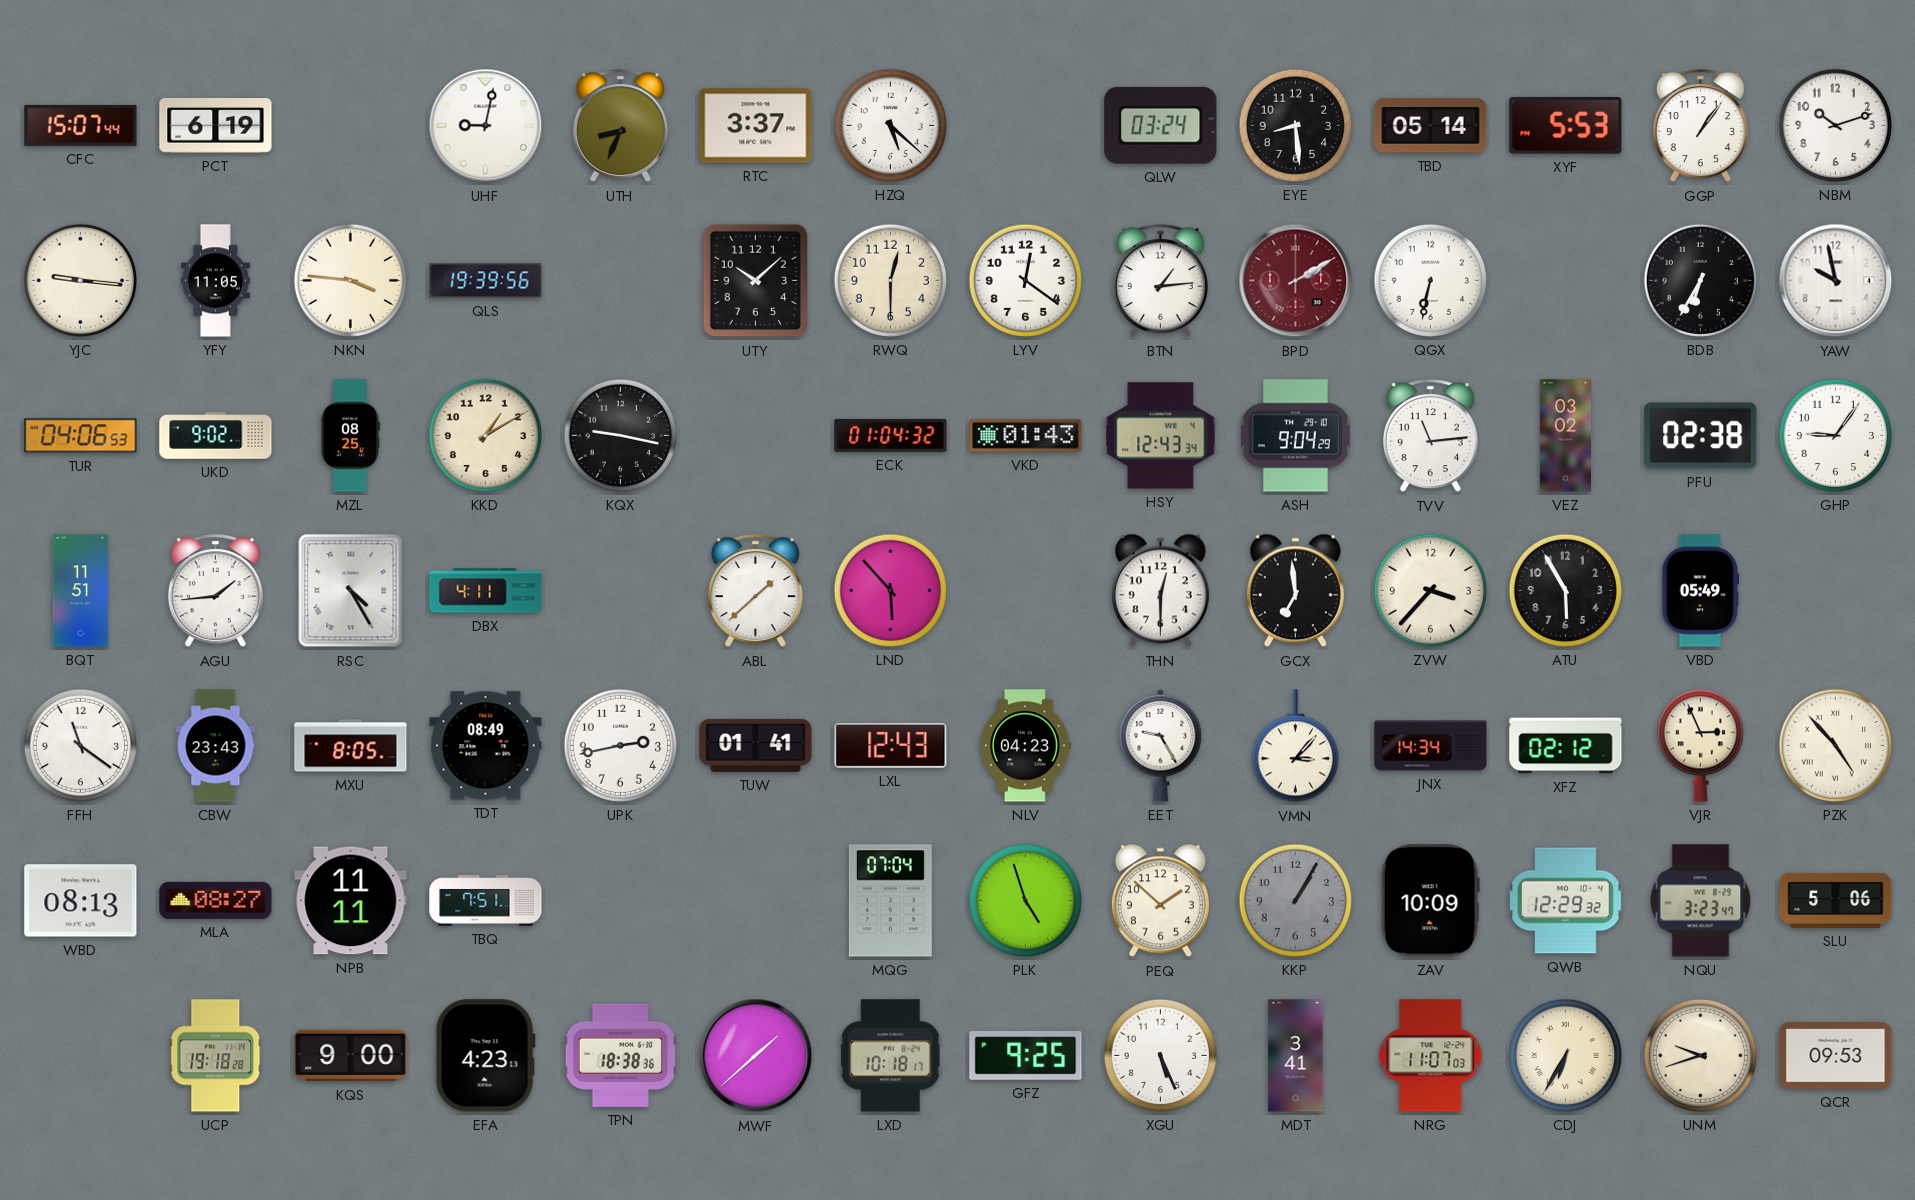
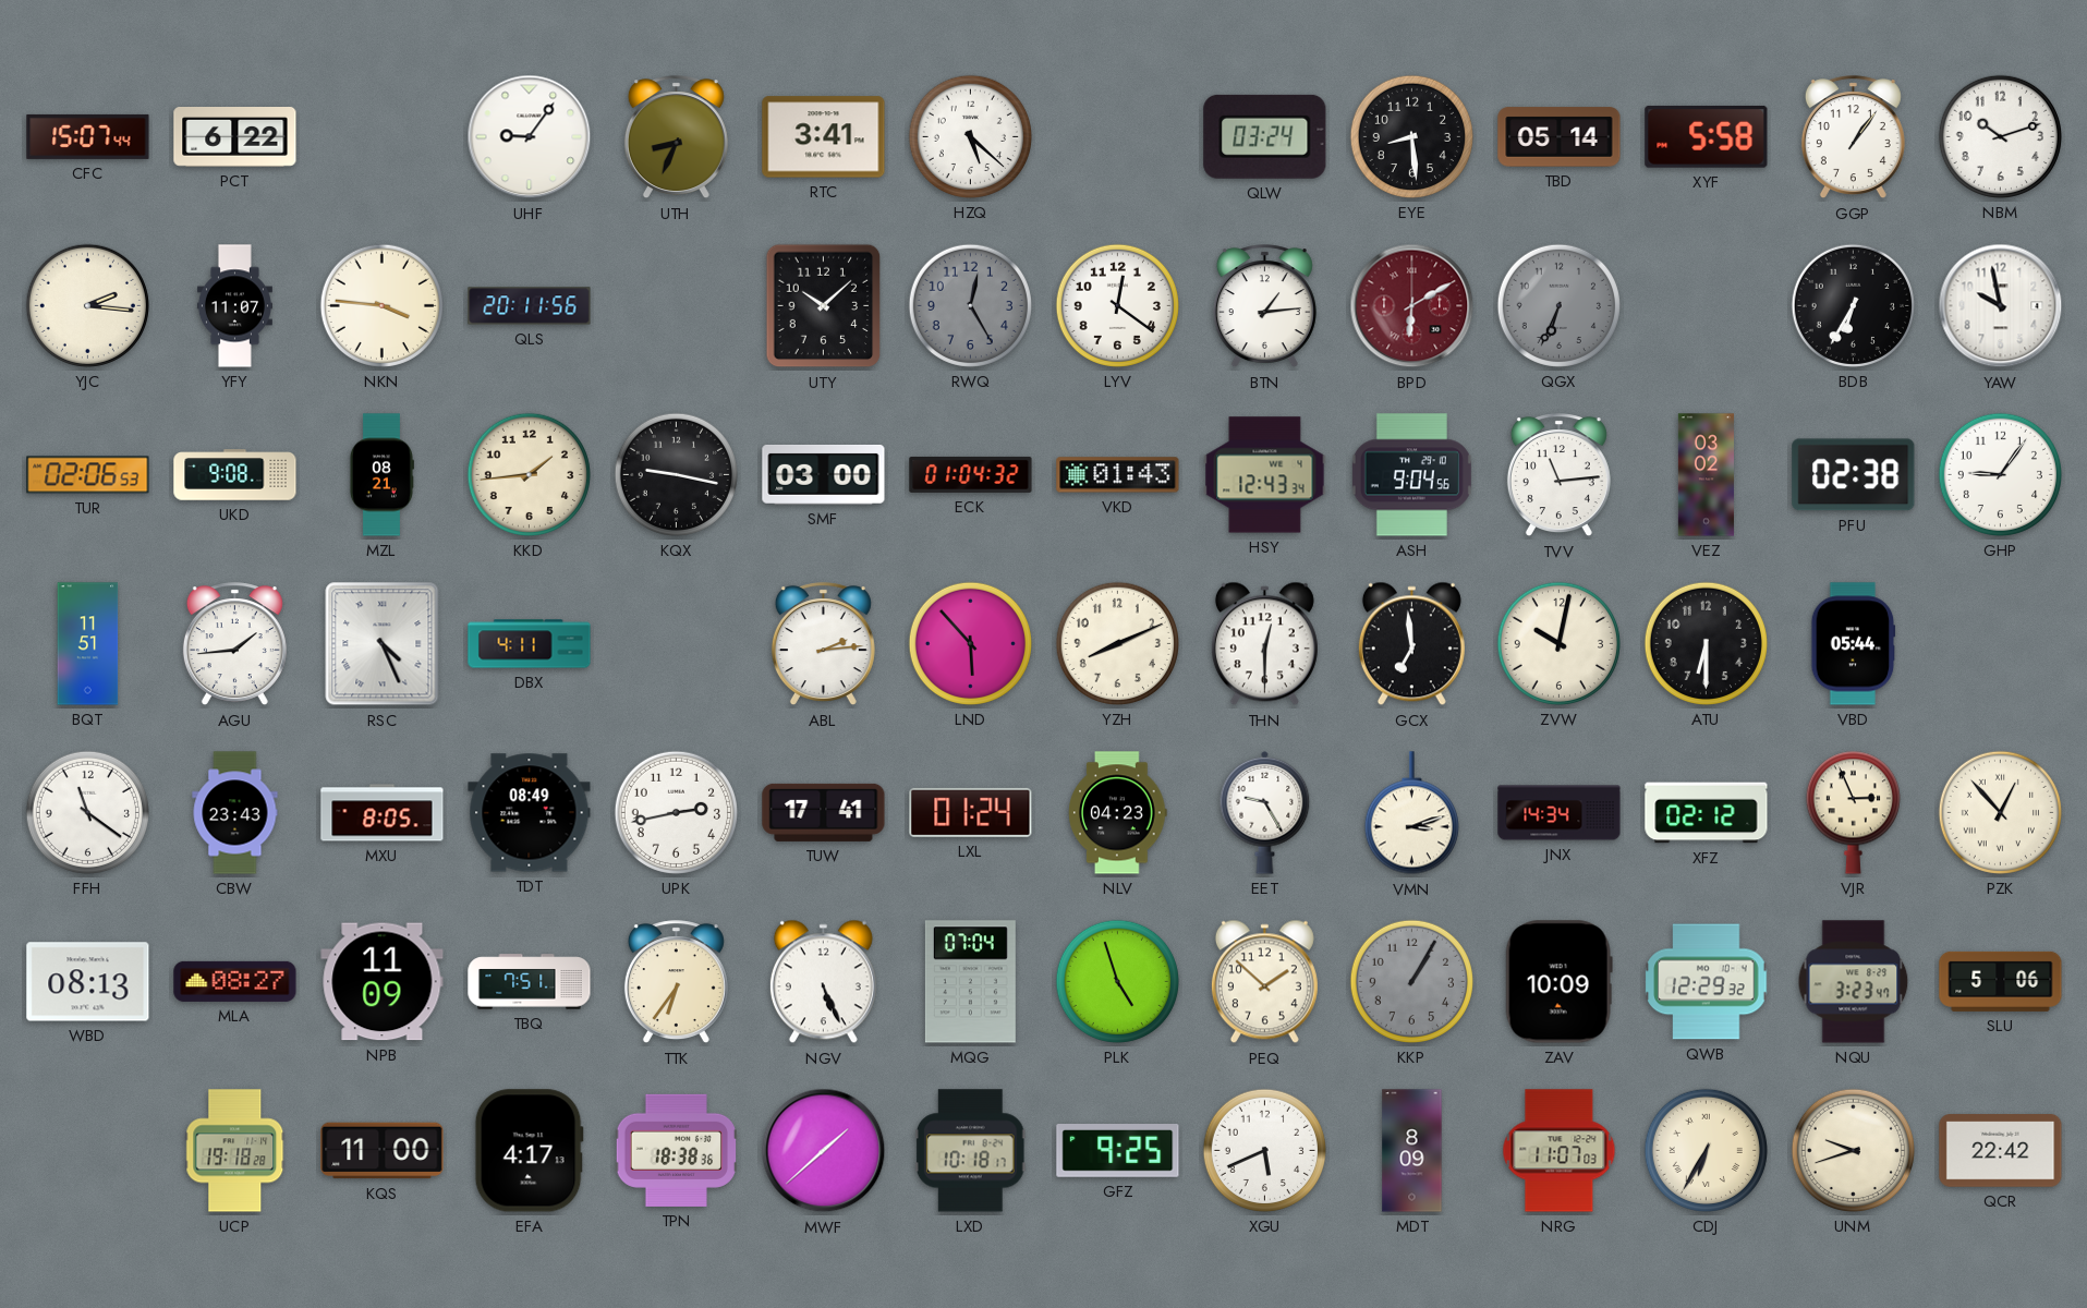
PCT: 6:19 -> 6:22
UHF: 9:02 -> 9:06
RTC: 3:37 -> 3:41
XYF: 5:53 -> 5:58
YJC: 9:16 -> 2:16
YFY: 11:05 -> 11:07
QLS: 19:39 -> 20:11
RWQ: 12:30 -> 12:25
RWQ dial: cream -> grey
BPD: 2:10 -> 6:10
QGX: 6:32 -> 6:34
QGX dial: white -> grey
TUR: 04:06 -> 02:06
UKD: 9:02 -> 9:08
MZL: 08:25 -> 08:21
KKD: 1:10 -> 1:44
SMF: none -> 03:00
ASH: 9:04:29 -> 9:04:56
RSC: 4:25 -> 4:26
ABL: 1:38 -> 2:14
YZH: none -> 8:11
ZVW: 3:37 -> 10:02
ATU: 5:55 -> 6:30
VBD: 05:49 -> 05:44
TUW: 01:41 -> 17:41
LXL: 12:43 -> 01:24
VMN: 3:07 -> 3:12
PZK: 4:53 -> 12:53
NPB: 11:11 -> 11:09
TTK: none -> 6:36
NGV: none -> 5:26
KQS: 9:00 -> 11:00
EFA: 4:23 -> 4:17
XGU: 5:26 -> 5:41
MDT: 3:41 -> 8:09
QCR: 09:53 -> 22:42
